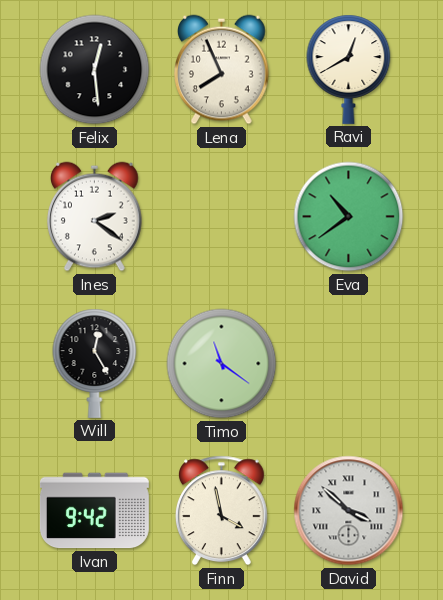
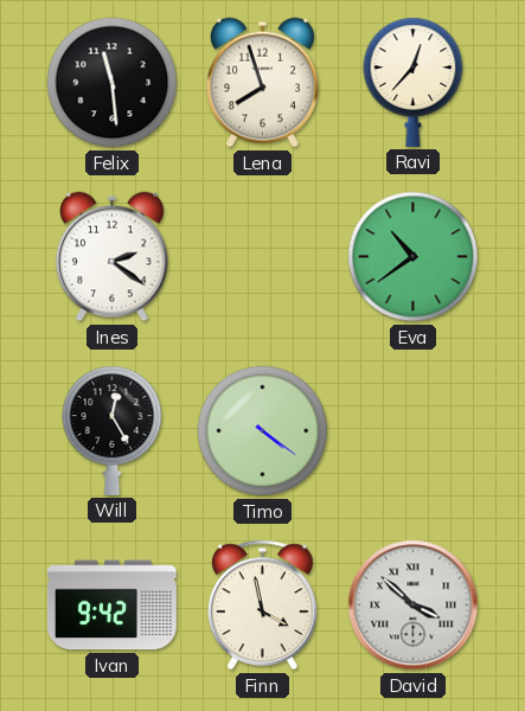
Felix: 12:29 -> 11:29
Lena: 7:56 -> 7:57
Ravi: 12:40 -> 12:37
Timo: 11:21 -> 4:21
